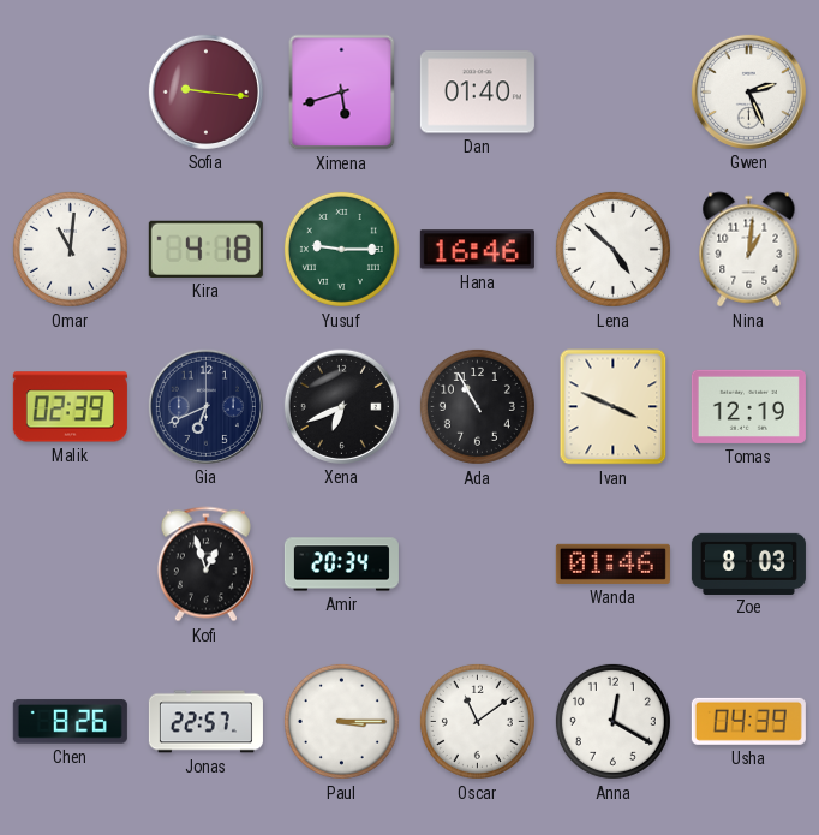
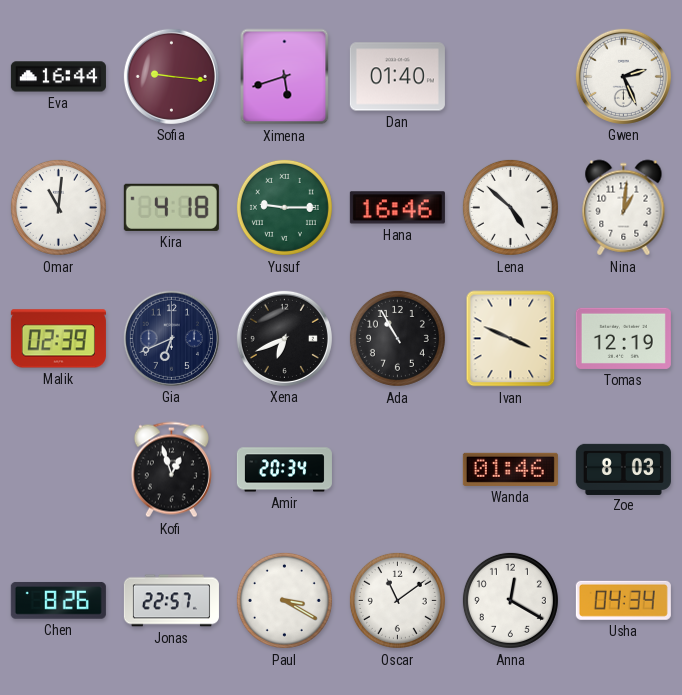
Eva: none -> 16:44
Paul: 3:15 -> 3:20
Usha: 04:39 -> 04:34
